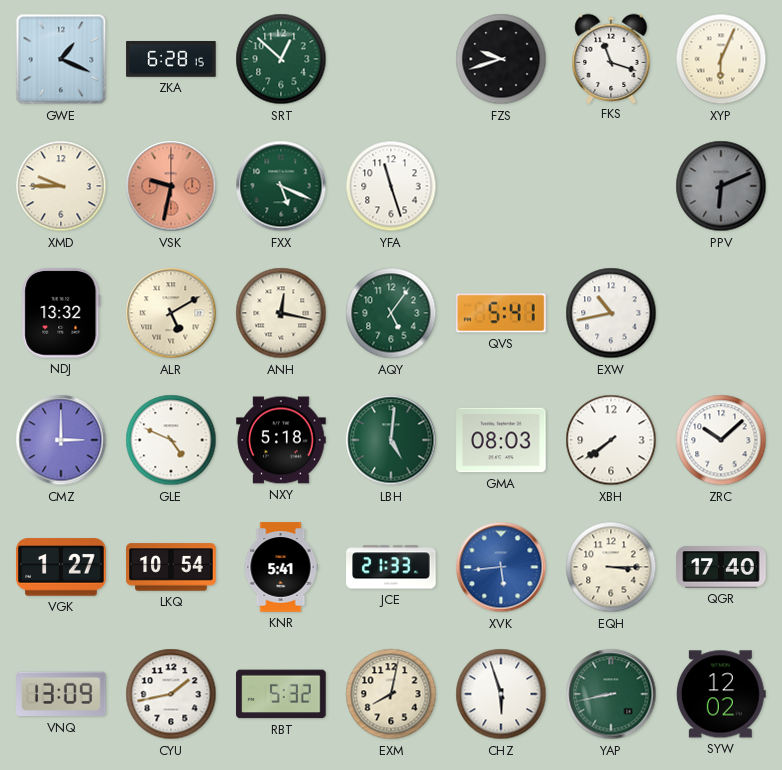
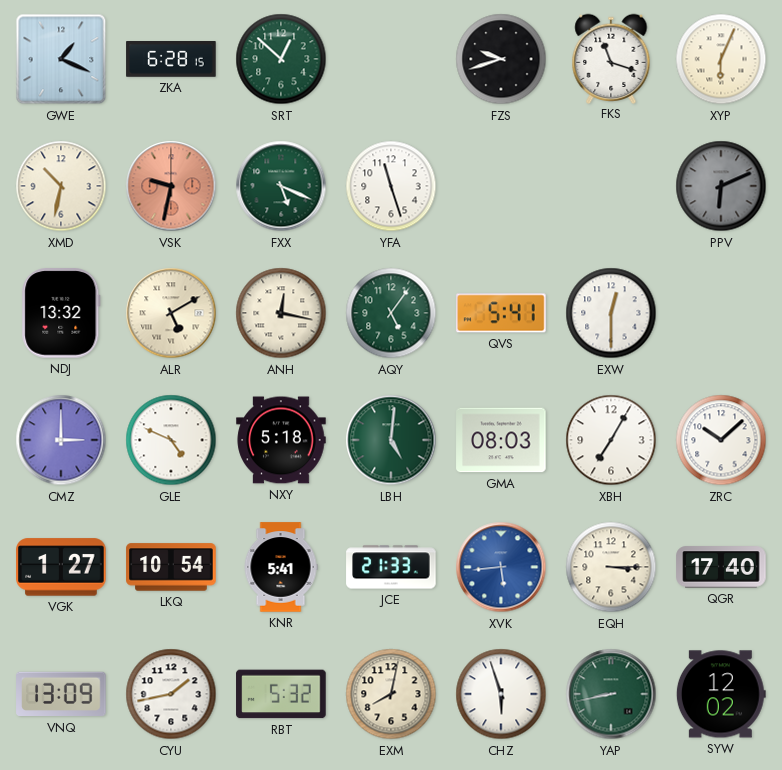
XMD: 9:45 -> 10:32
EXW: 10:43 -> 12:30
XBH: 7:39 -> 7:05
